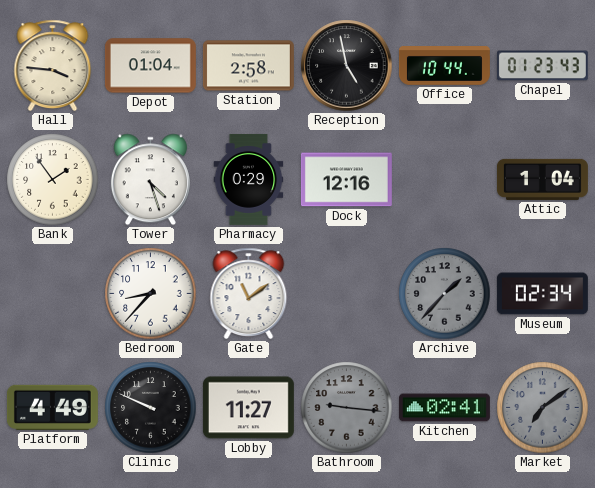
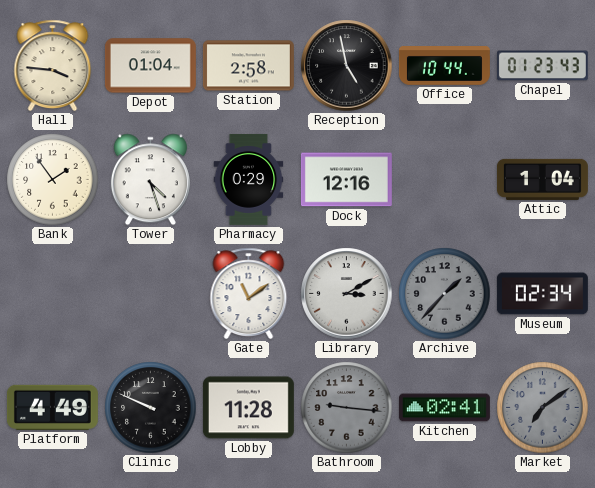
Bedroom: 8:37 -> none
Library: none -> 3:10
Lobby: 11:27 -> 11:28
